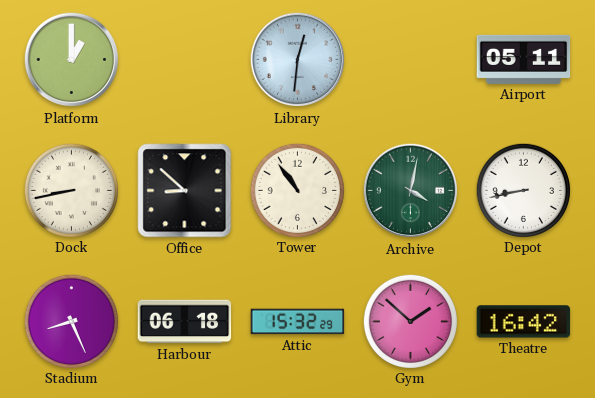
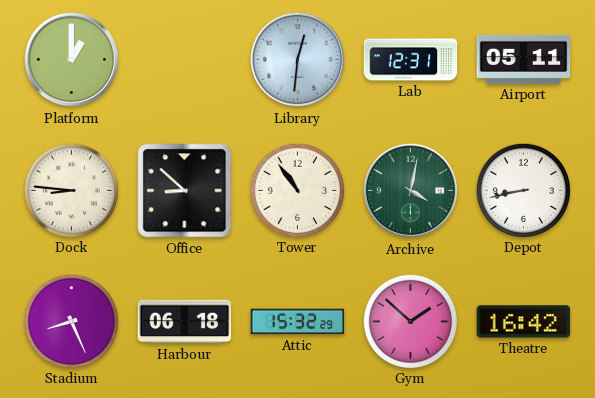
Lab: none -> 12:31
Dock: 8:43 -> 8:46
